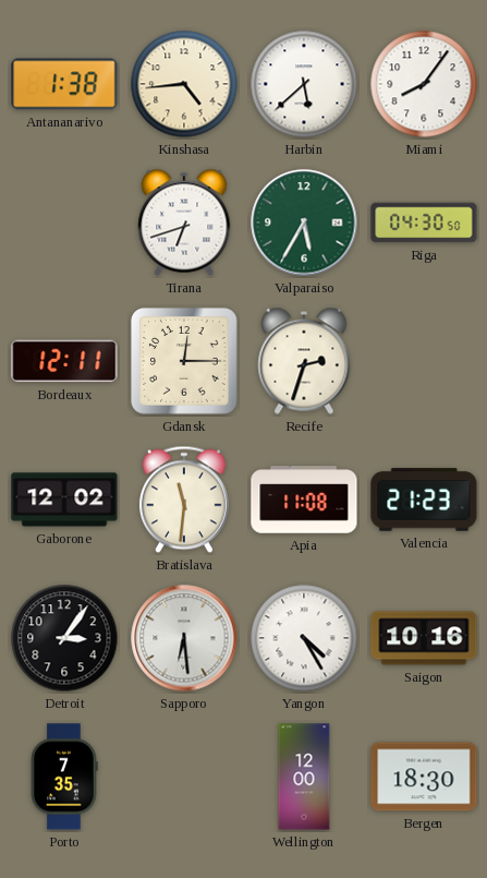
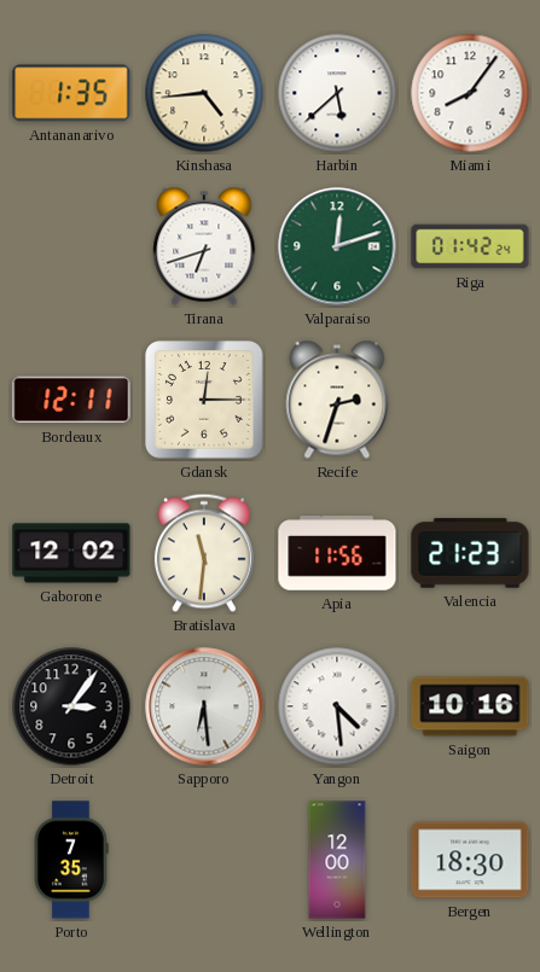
Antananarivo: 1:38 -> 1:35
Valparaiso: 5:35 -> 12:12
Riga: 04:30 -> 01:42
Apia: 11:08 -> 11:56
Yangon: 4:25 -> 4:29
